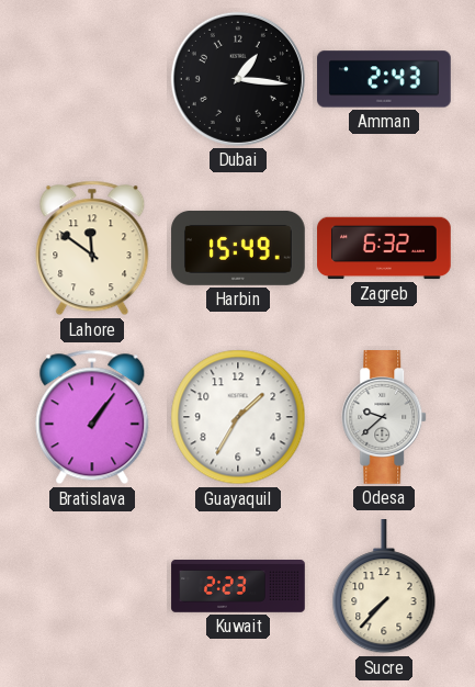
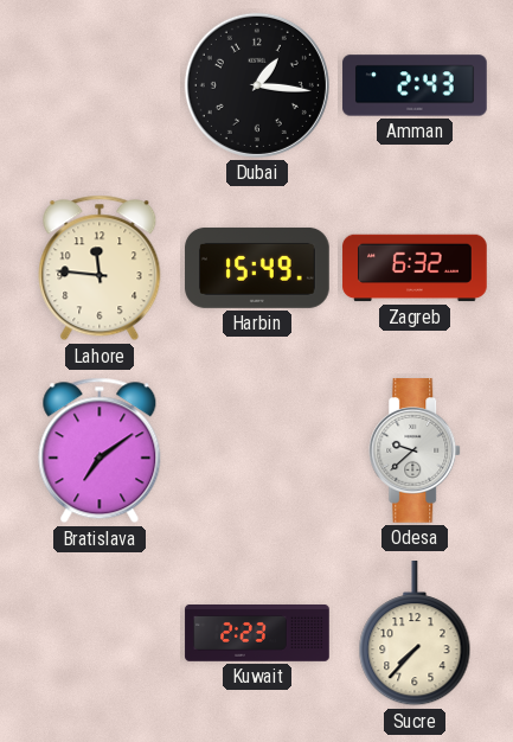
Lahore: 11:51 -> 11:46
Bratislava: 1:06 -> 7:09
Guayaquil: 1:35 -> none
